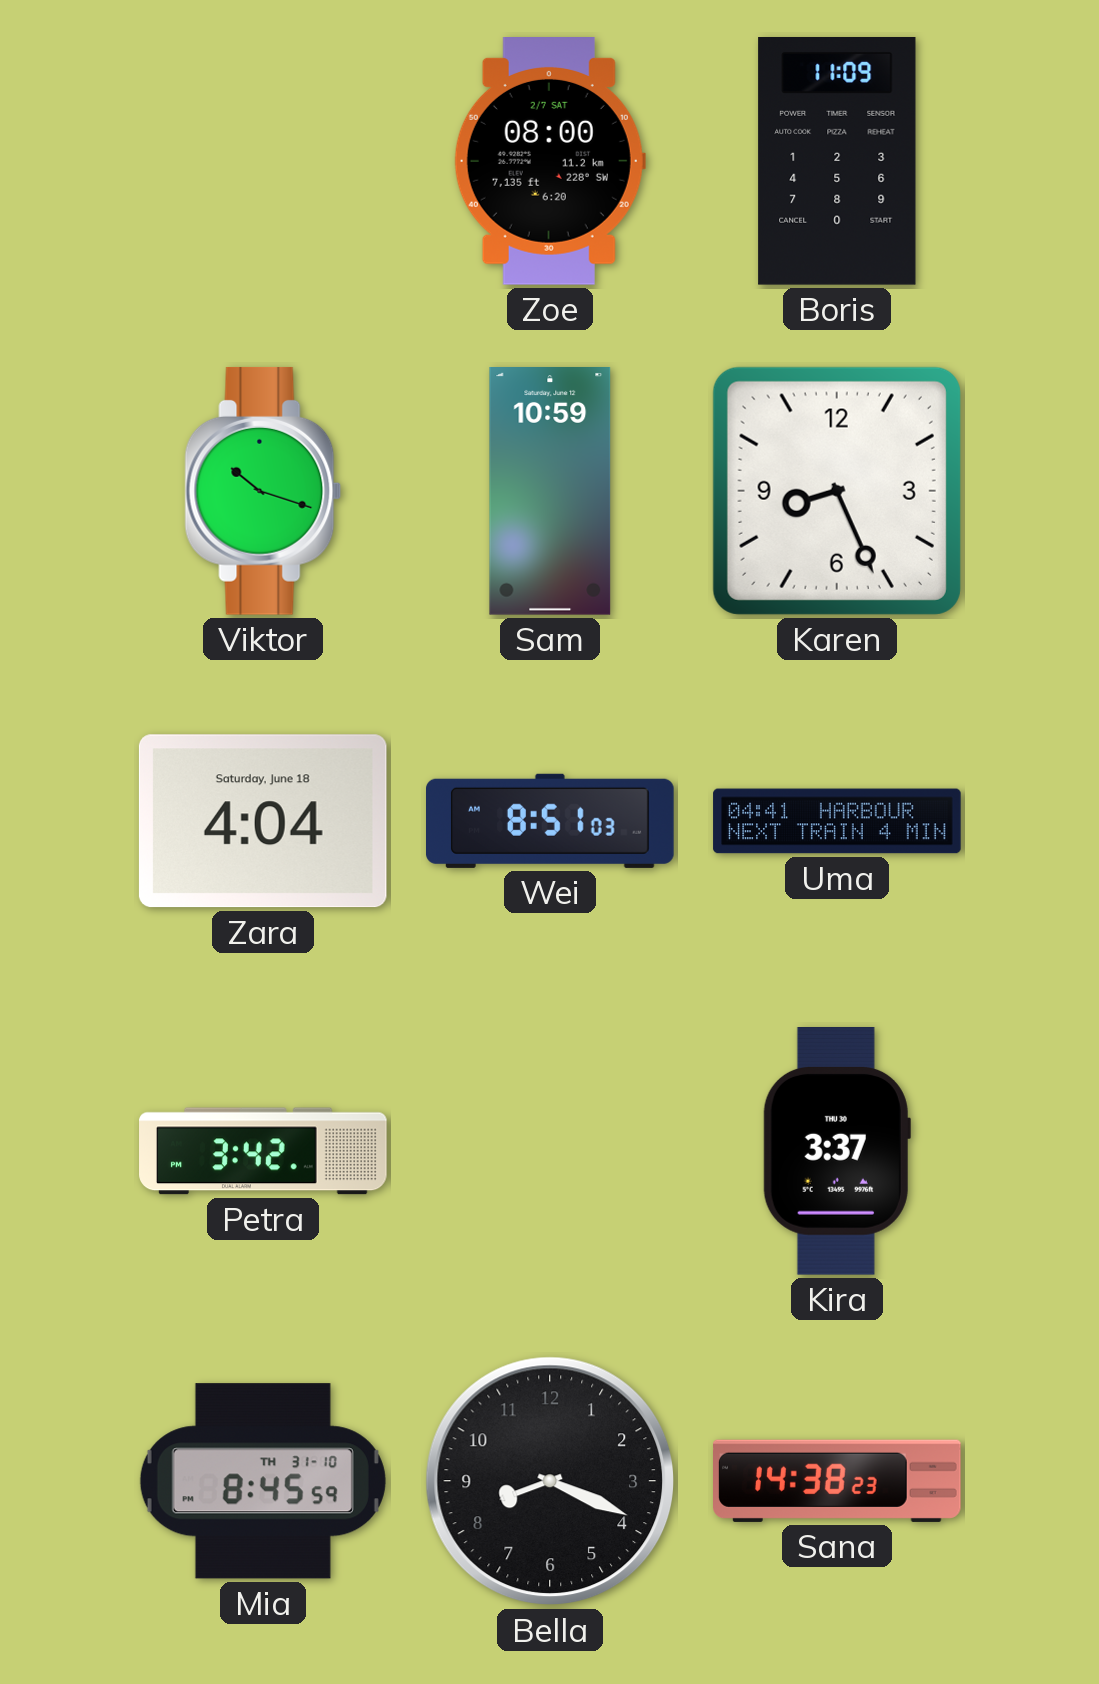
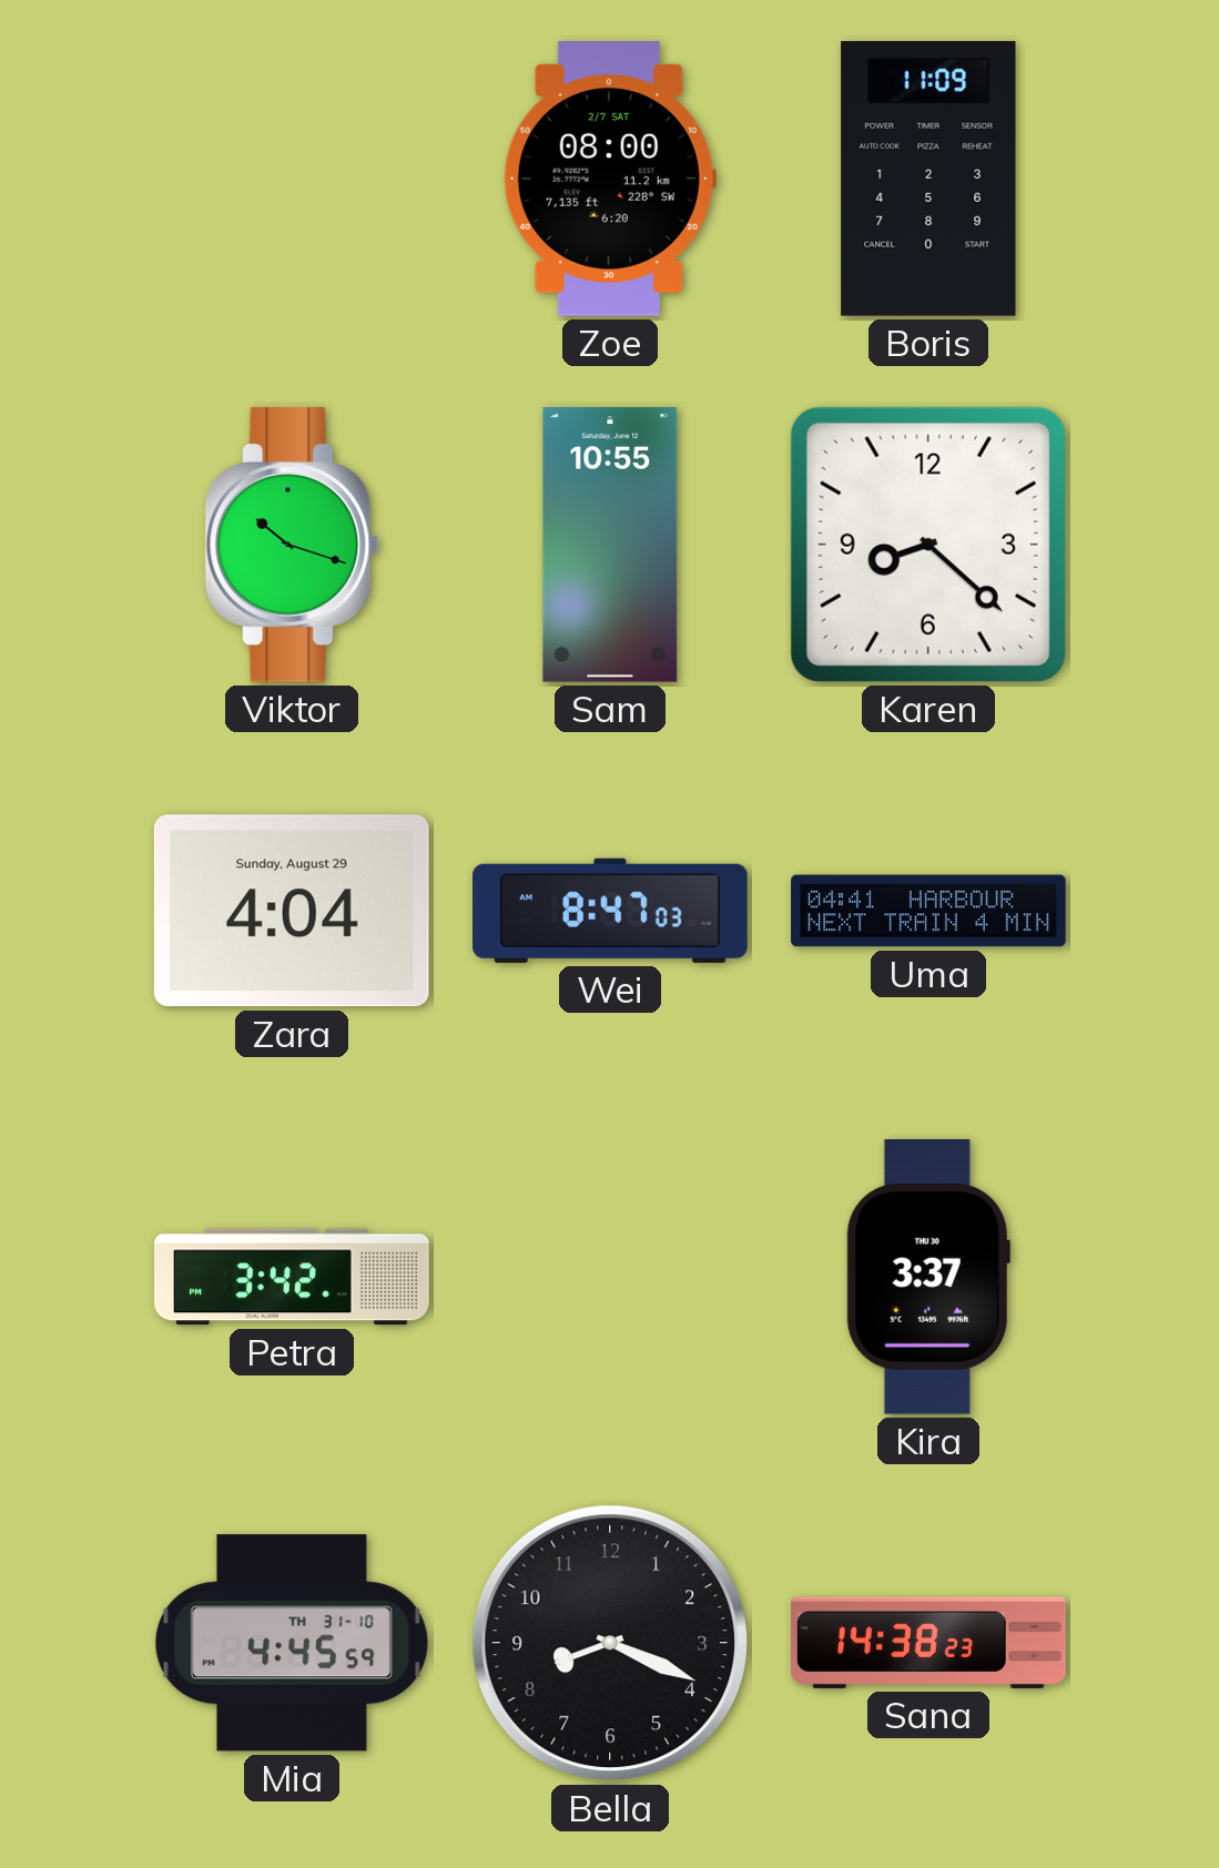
Sam: 10:59 -> 10:55
Karen: 8:26 -> 8:22
Zara date: Saturday, June 18 -> Sunday, August 29
Wei: 8:51 -> 8:47
Mia: 8:45 -> 4:45
